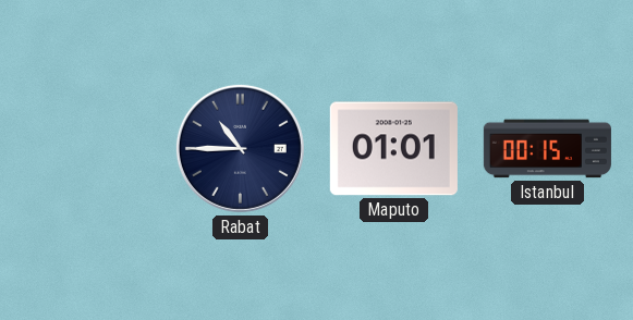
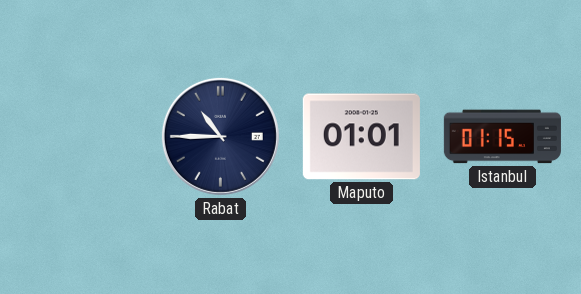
Istanbul: 00:15 -> 01:15
